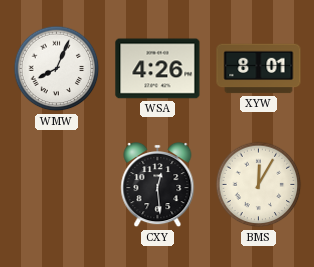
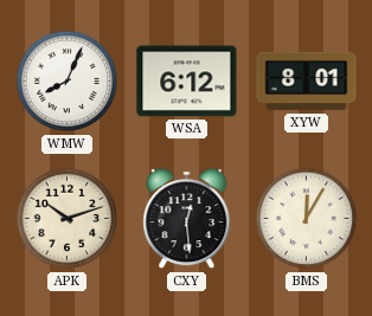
WSA: 4:26 -> 6:12
APK: none -> 10:12
